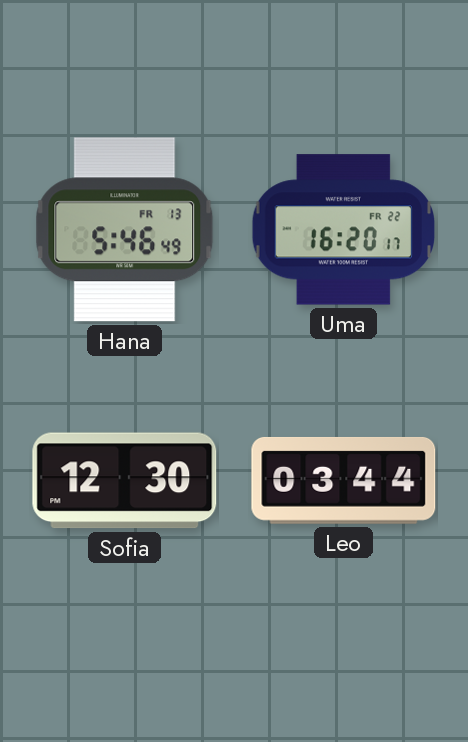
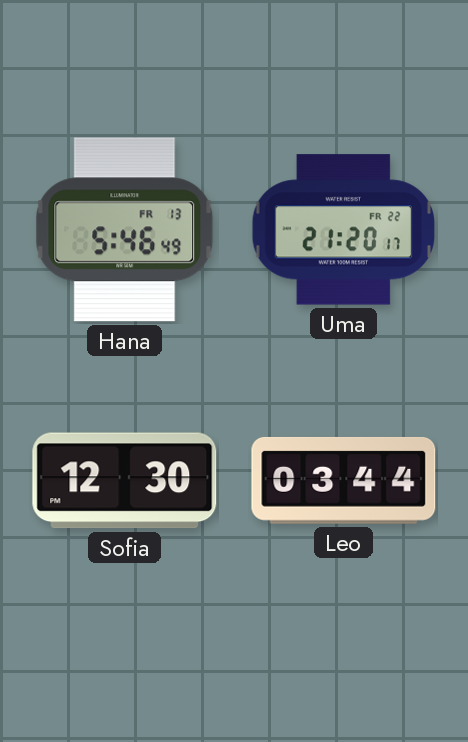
Uma: 16:20 -> 21:20
